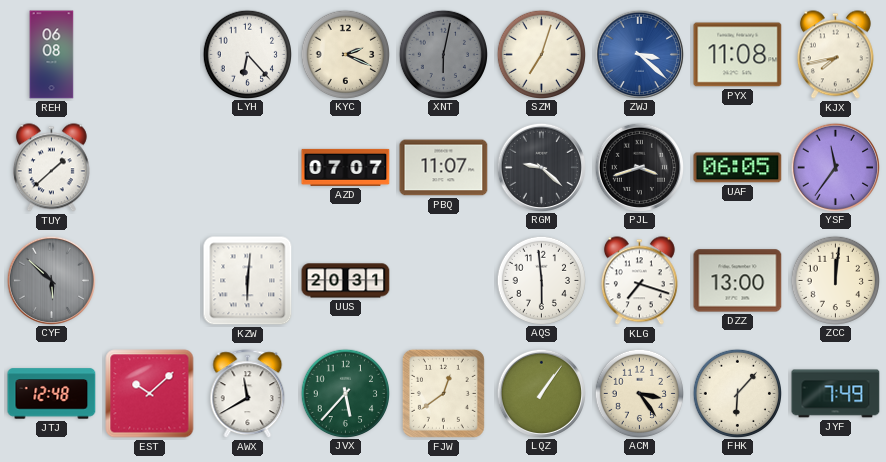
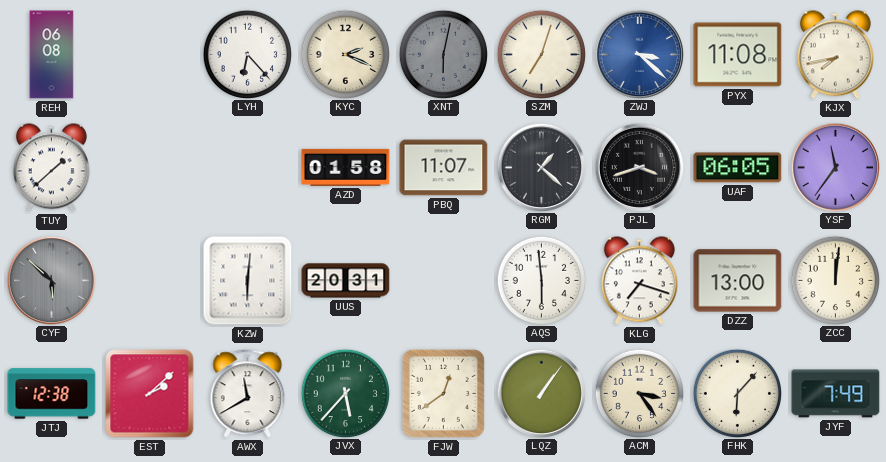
AZD: 07:07 -> 01:58
RGM: 9:22 -> 1:22
JTJ: 12:48 -> 12:38
EST: 10:08 -> 2:08
